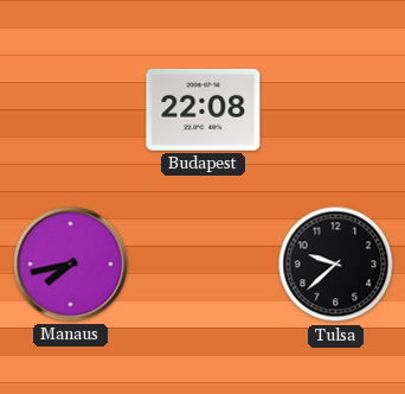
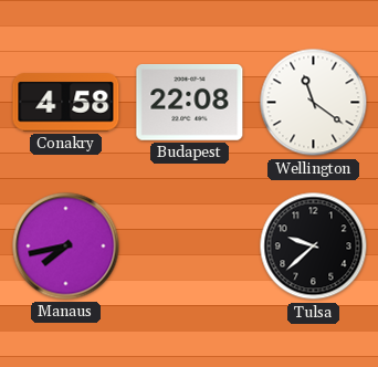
Conakry: none -> 4:58
Wellington: none -> 11:21
